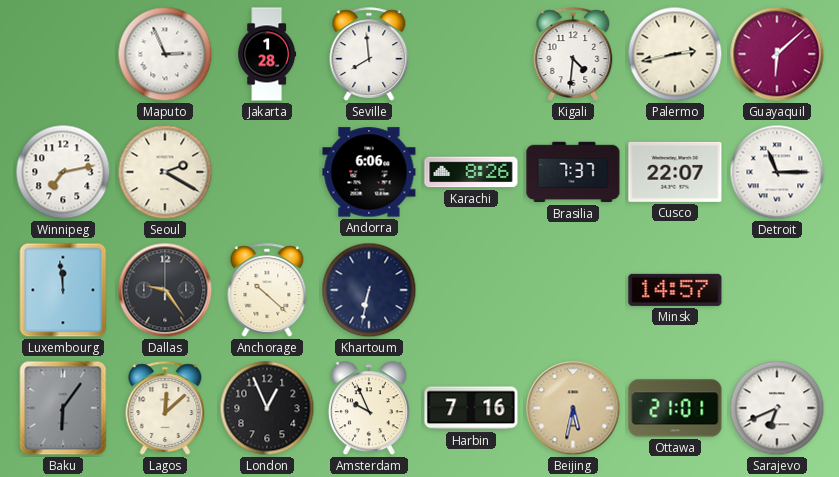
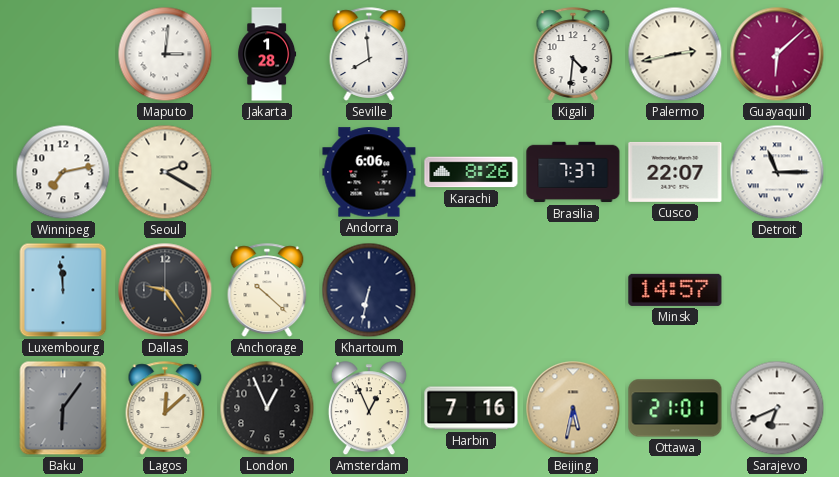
Maputo: 2:56 -> 3:01
Amsterdam: 9:56 -> 12:56
